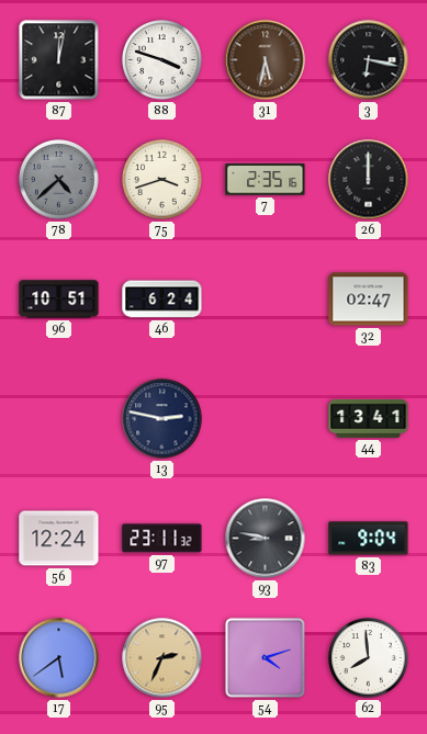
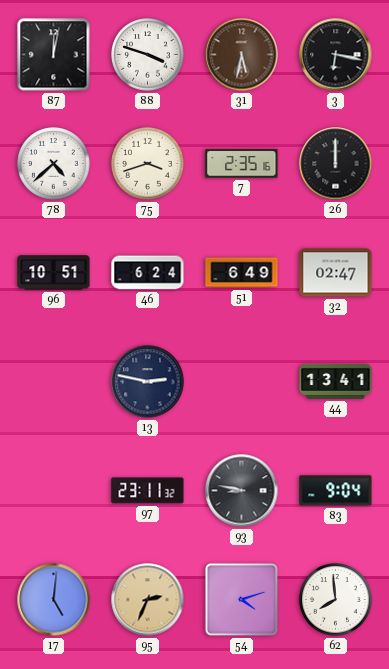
78 dial: grey -> white
51: none -> 6:49
56: 12:24 -> none
17: 5:39 -> 5:01
